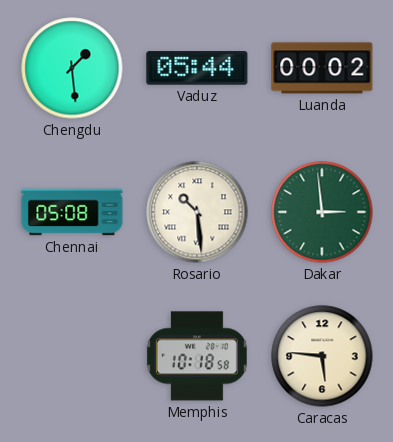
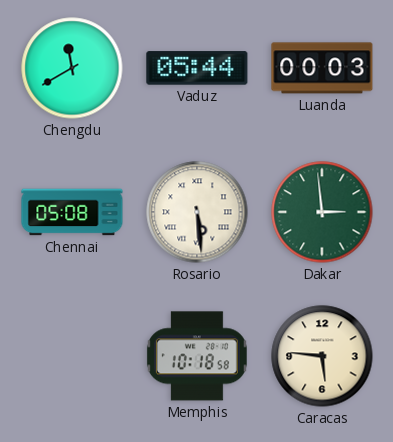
Chengdu: 1:29 -> 11:40
Luanda: 00:02 -> 00:03
Rosario: 10:29 -> 5:29
